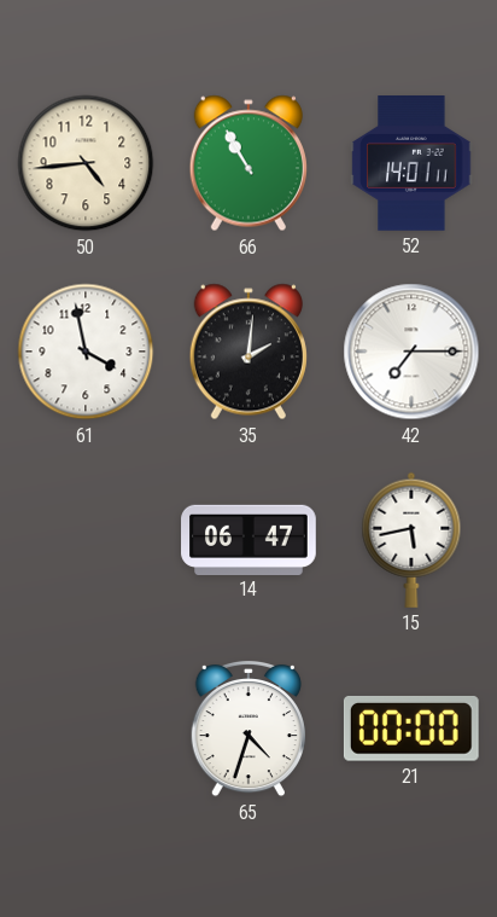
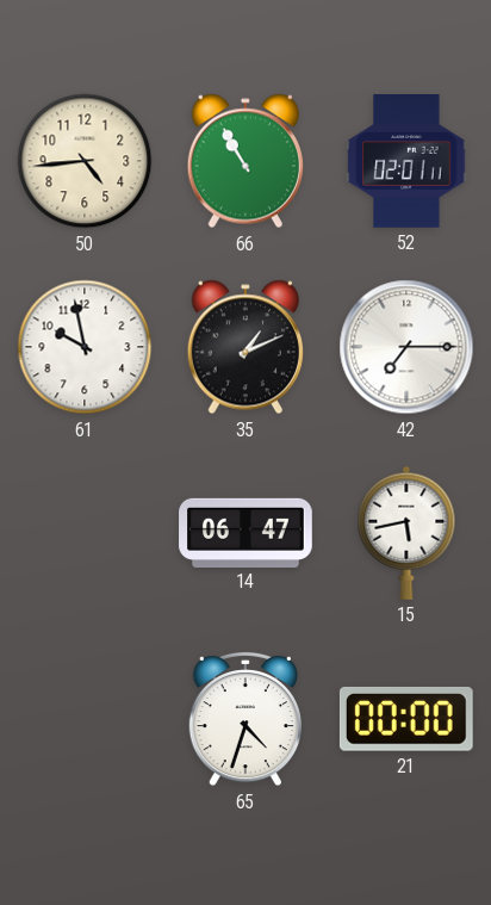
52: 14:01 -> 02:01
61: 3:58 -> 9:58
35: 2:01 -> 1:11
